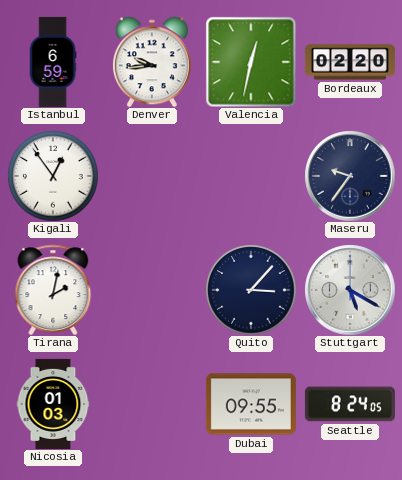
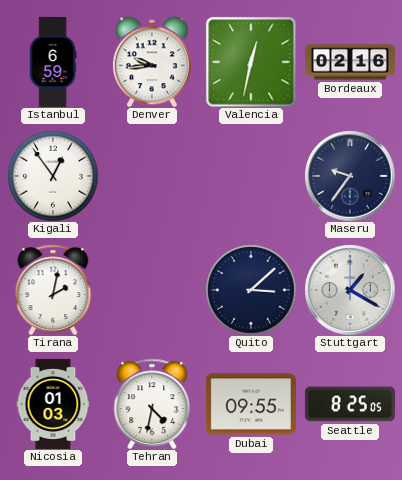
Bordeaux: 02:20 -> 02:16
Quito: 3:07 -> 3:08
Stuttgart: 5:20 -> 1:20
Tehran: none -> 4:32
Seattle: 8:24 -> 8:25
